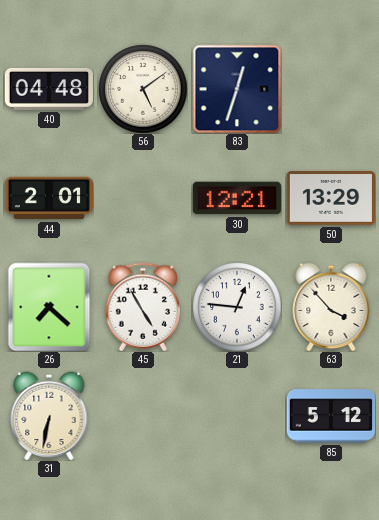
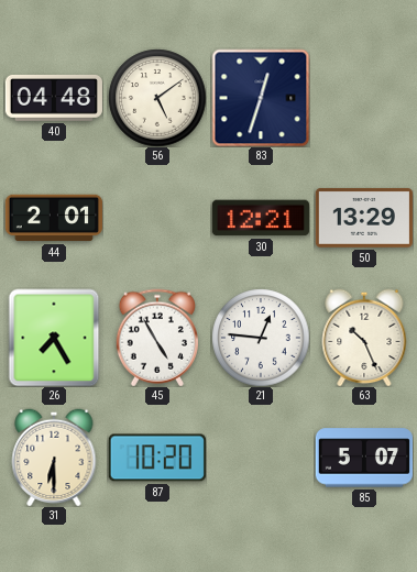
26: 7:22 -> 7:25
63: 3:53 -> 10:26
31: 6:32 -> 6:30
87: none -> 10:20
85: 5:12 -> 5:07
